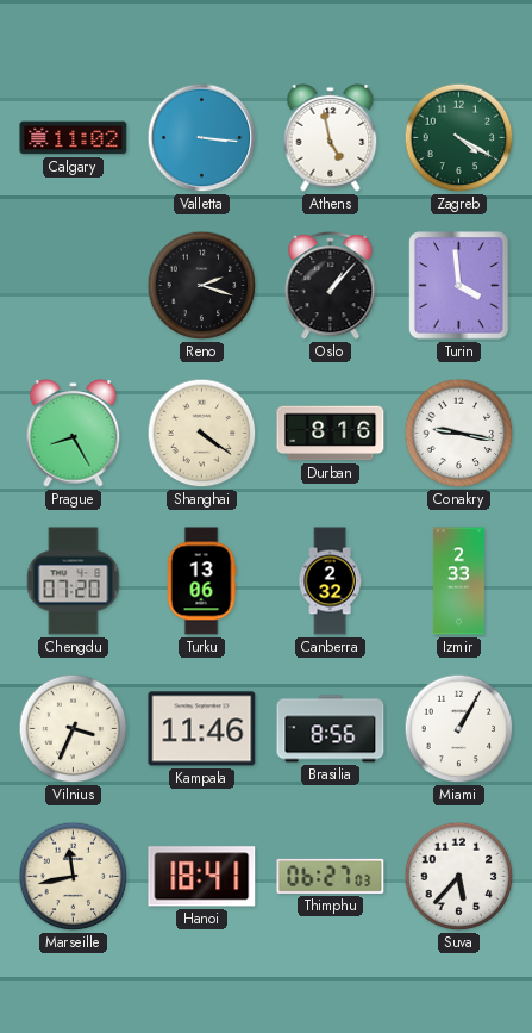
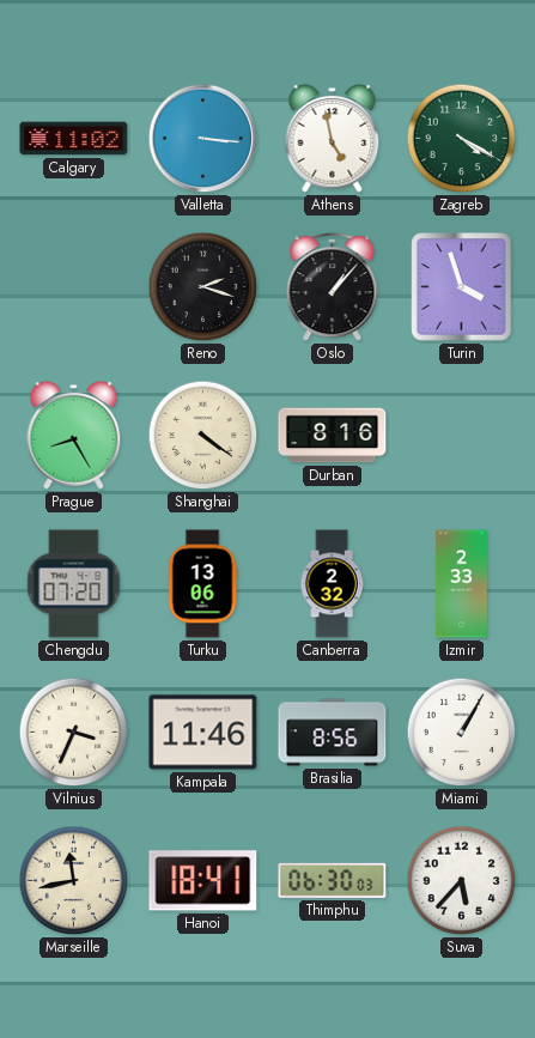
Turin: 3:59 -> 3:57
Conakry: 9:17 -> none
Thimphu: 06:27 -> 06:30
